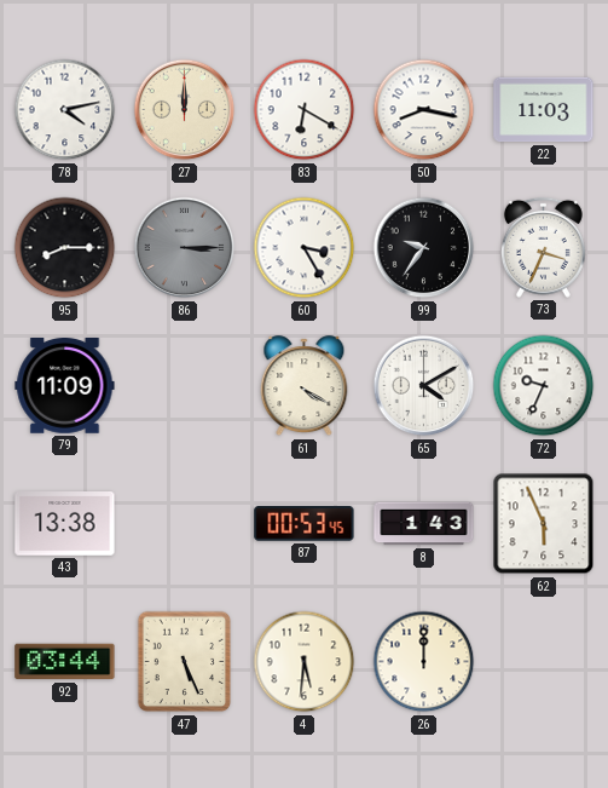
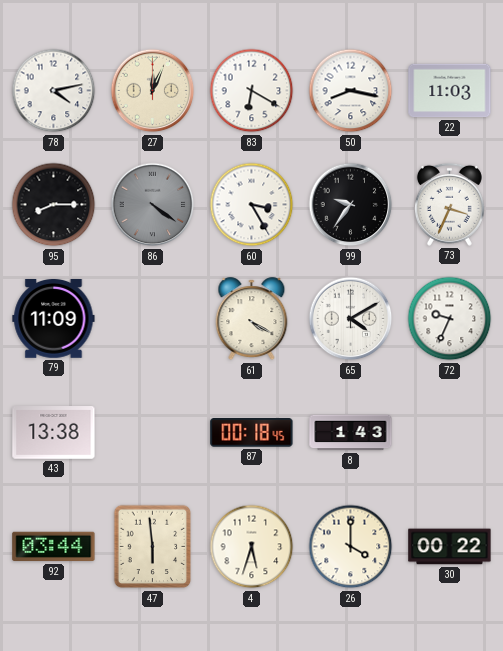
27: 12:00 -> 12:04
86: 3:15 -> 4:21
87: 00:53 -> 00:18
62: 5:56 -> none
47: 5:26 -> 5:59
4: 5:31 -> 5:33
26: 12:00 -> 4:00
30: none -> 00:22
